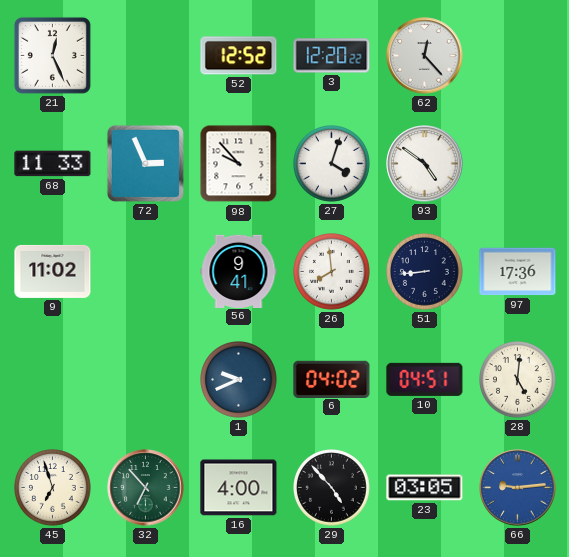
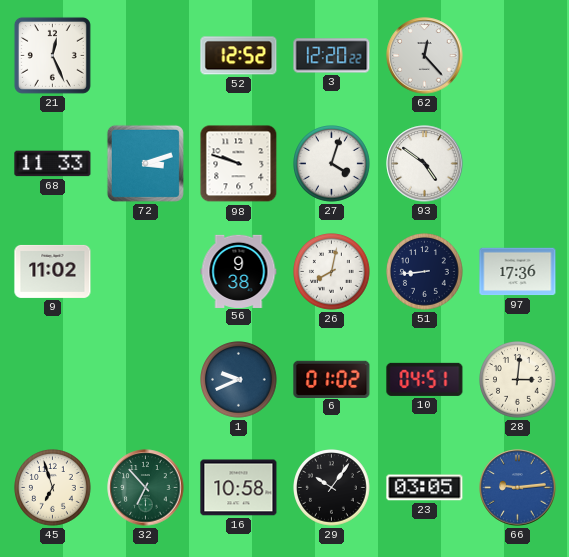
72: 2:56 -> 3:12
98: 9:53 -> 9:48
56: 9:41 -> 9:38
26: 7:59 -> 8:02
6: 04:02 -> 01:02
28: 5:01 -> 3:01
16: 4:00 -> 10:58
29: 4:53 -> 10:06
